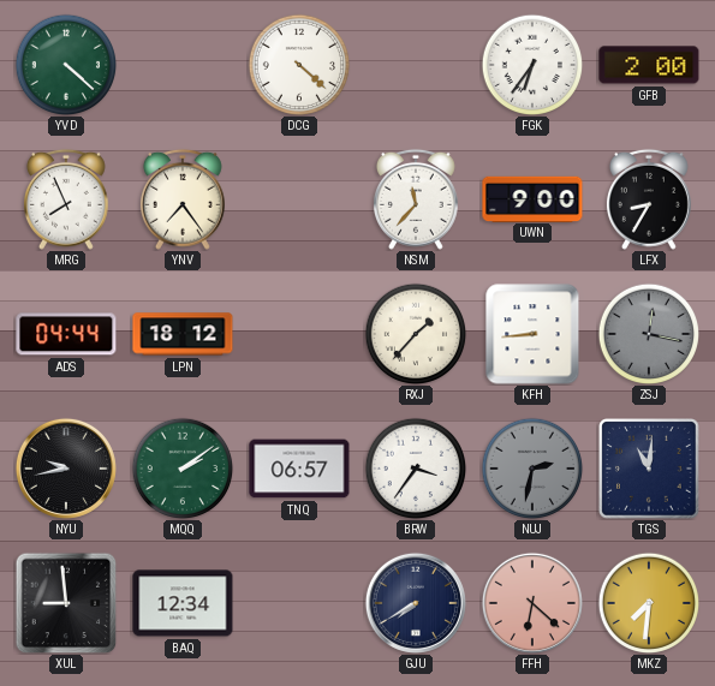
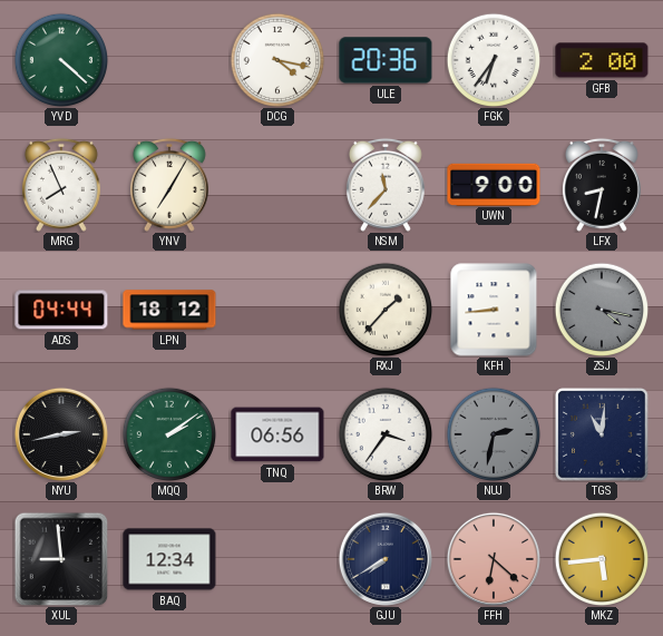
DCG: 4:22 -> 4:17
ULE: none -> 20:36
YNV: 7:24 -> 7:05
LFX: 8:35 -> 8:32
ZSJ: 12:17 -> 4:17
NYU: 9:43 -> 2:43
TNQ: 06:57 -> 06:56
MKZ: 7:31 -> 5:44
